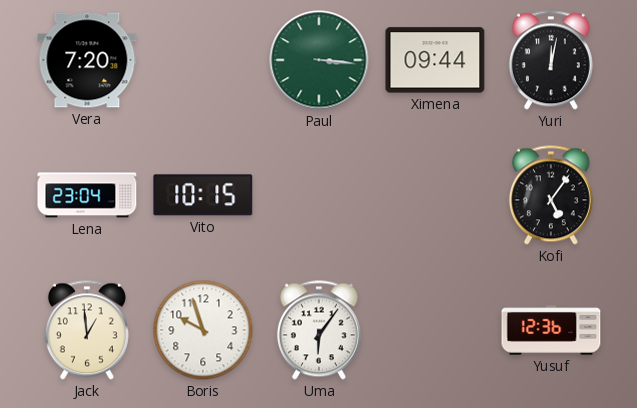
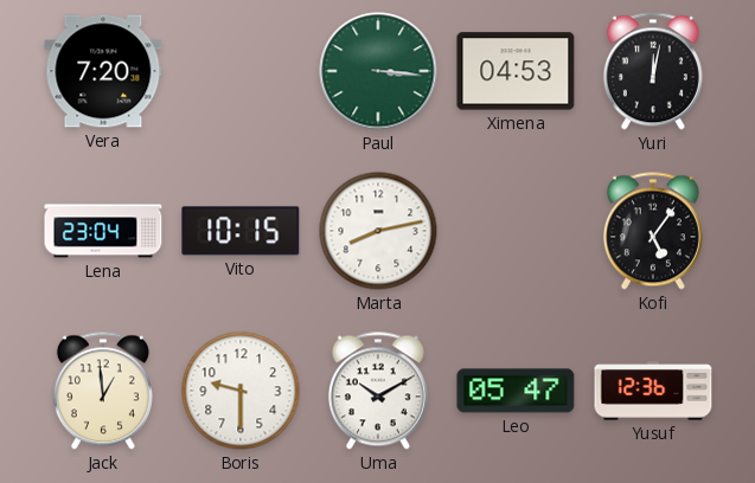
Ximena: 09:44 -> 04:53
Marta: none -> 8:13
Boris: 9:57 -> 9:30
Uma: 6:06 -> 10:10
Leo: none -> 05:47
